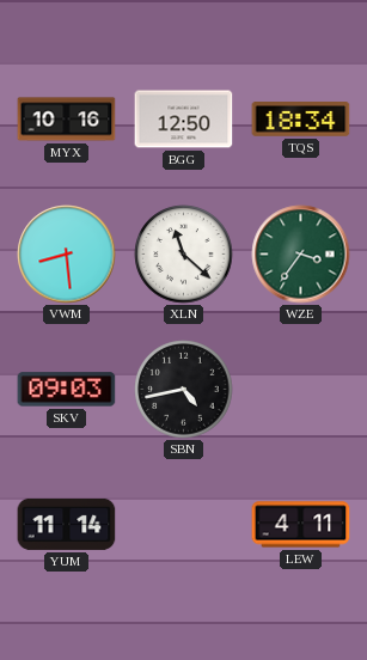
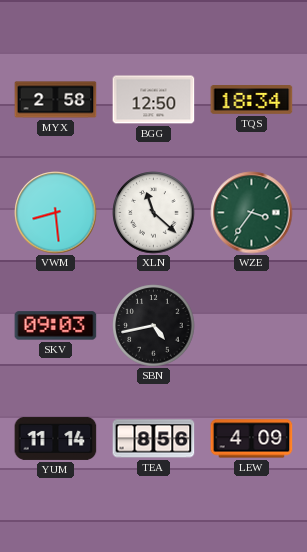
MYX: 10:16 -> 2:58
TEA: none -> 8:56
LEW: 4:11 -> 4:09
